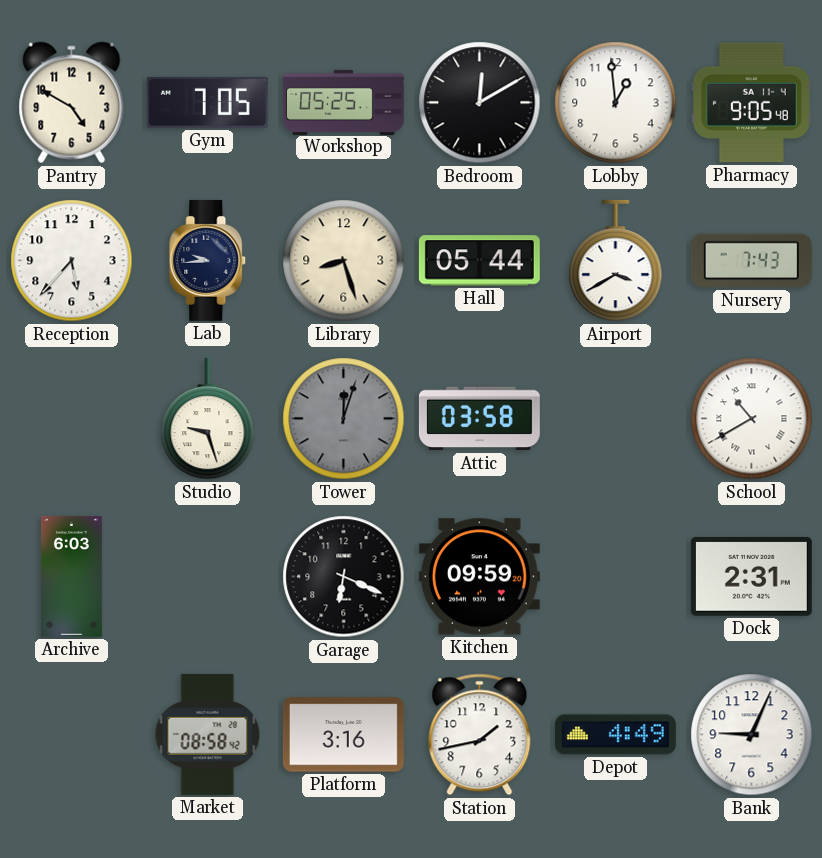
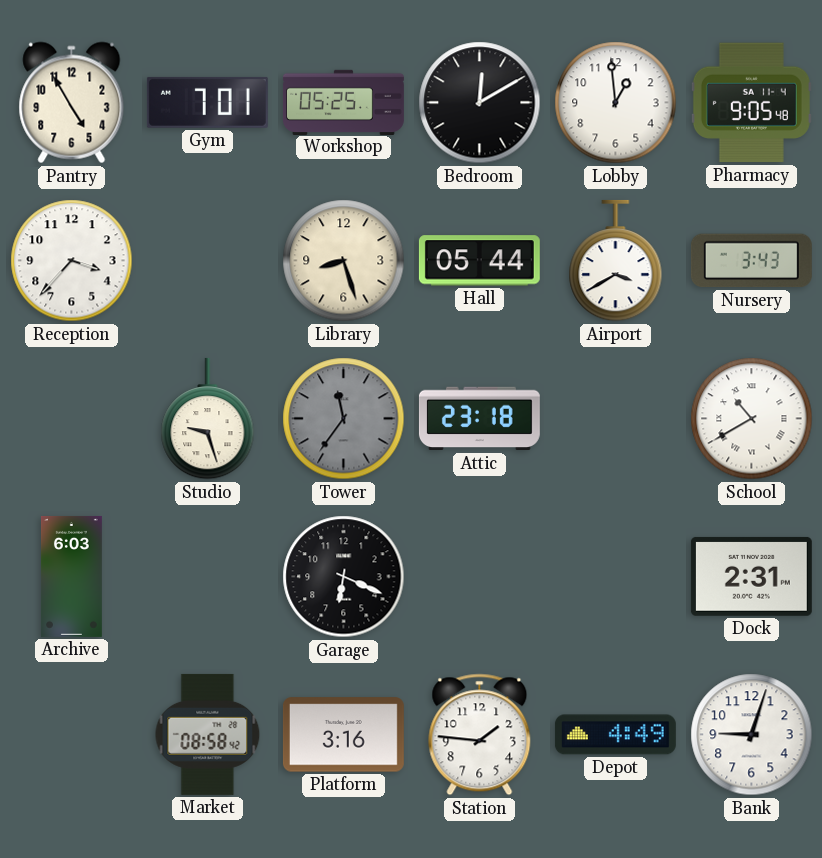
Pantry: 4:50 -> 4:55
Gym: 7:05 -> 7:01
Reception: 5:37 -> 3:37
Lab: 9:44 -> none
Nursery: 7:43 -> 3:43
Tower: 12:03 -> 11:36
Attic: 03:58 -> 23:18
Kitchen: 09:59 -> none
Station: 1:43 -> 1:46
Bank: 9:04 -> 9:03
